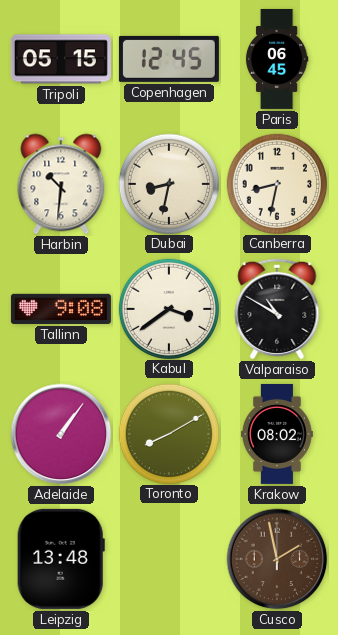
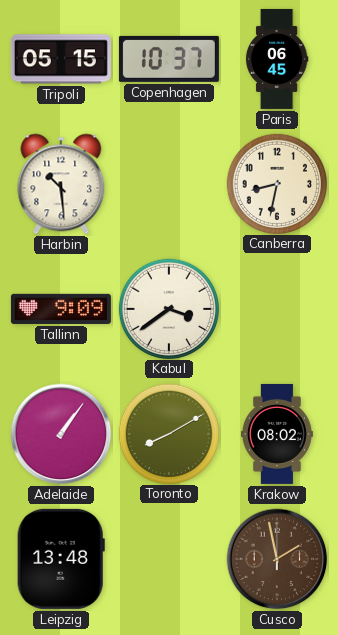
Copenhagen: 12:45 -> 10:37
Harbin: 10:31 -> 10:29
Dubai: 8:32 -> none
Tallinn: 9:08 -> 9:09
Valparaiso: 10:50 -> none
